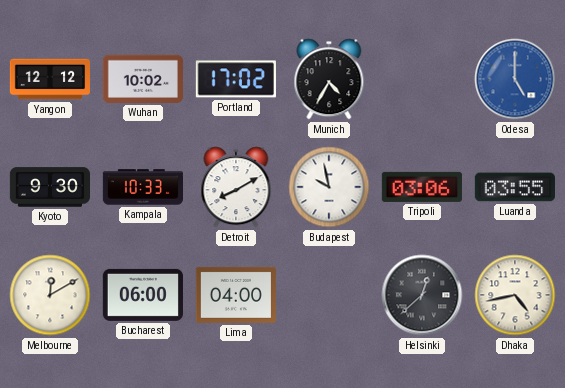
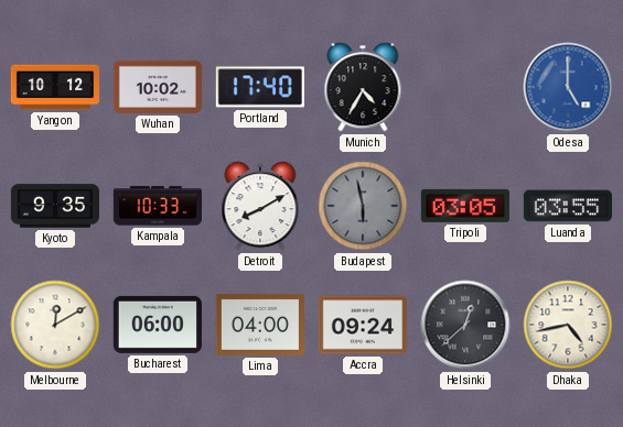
Yangon: 12:12 -> 10:12
Portland: 17:02 -> 17:40
Kyoto: 9:30 -> 9:35
Budapest: 9:58 -> 5:58
Budapest dial: white -> grey
Tripoli: 03:06 -> 03:05
Accra: none -> 09:24
